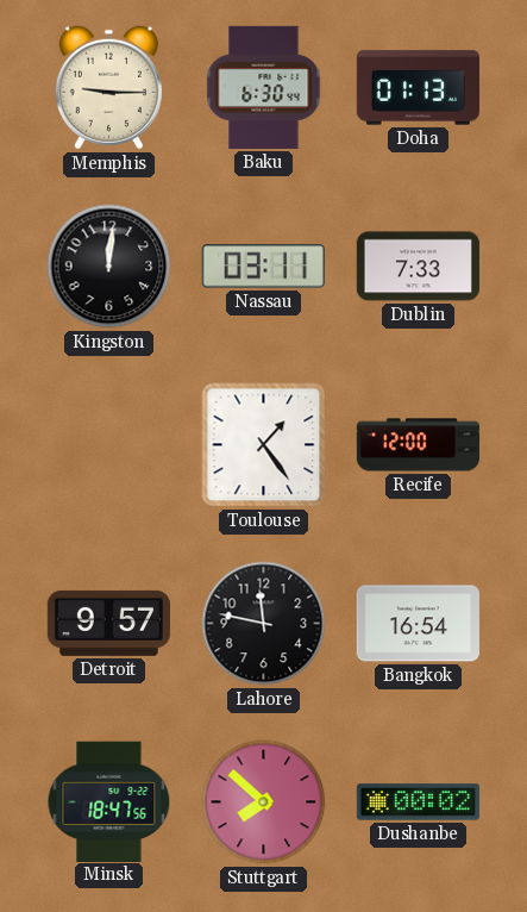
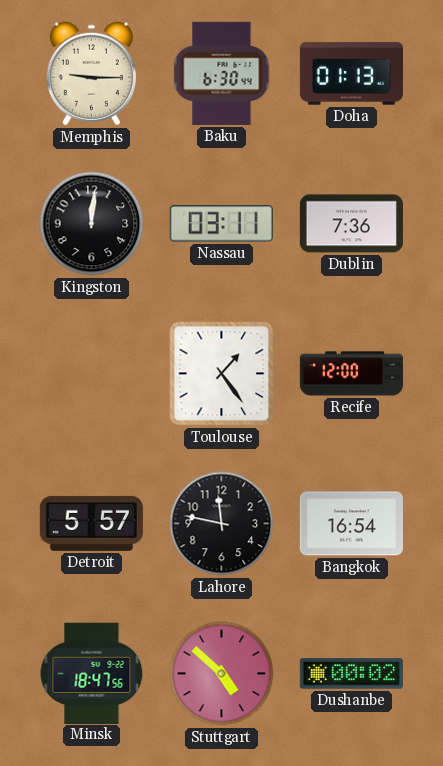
Dublin: 7:33 -> 7:36
Detroit: 9:57 -> 5:57
Stuttgart: 7:52 -> 4:52
